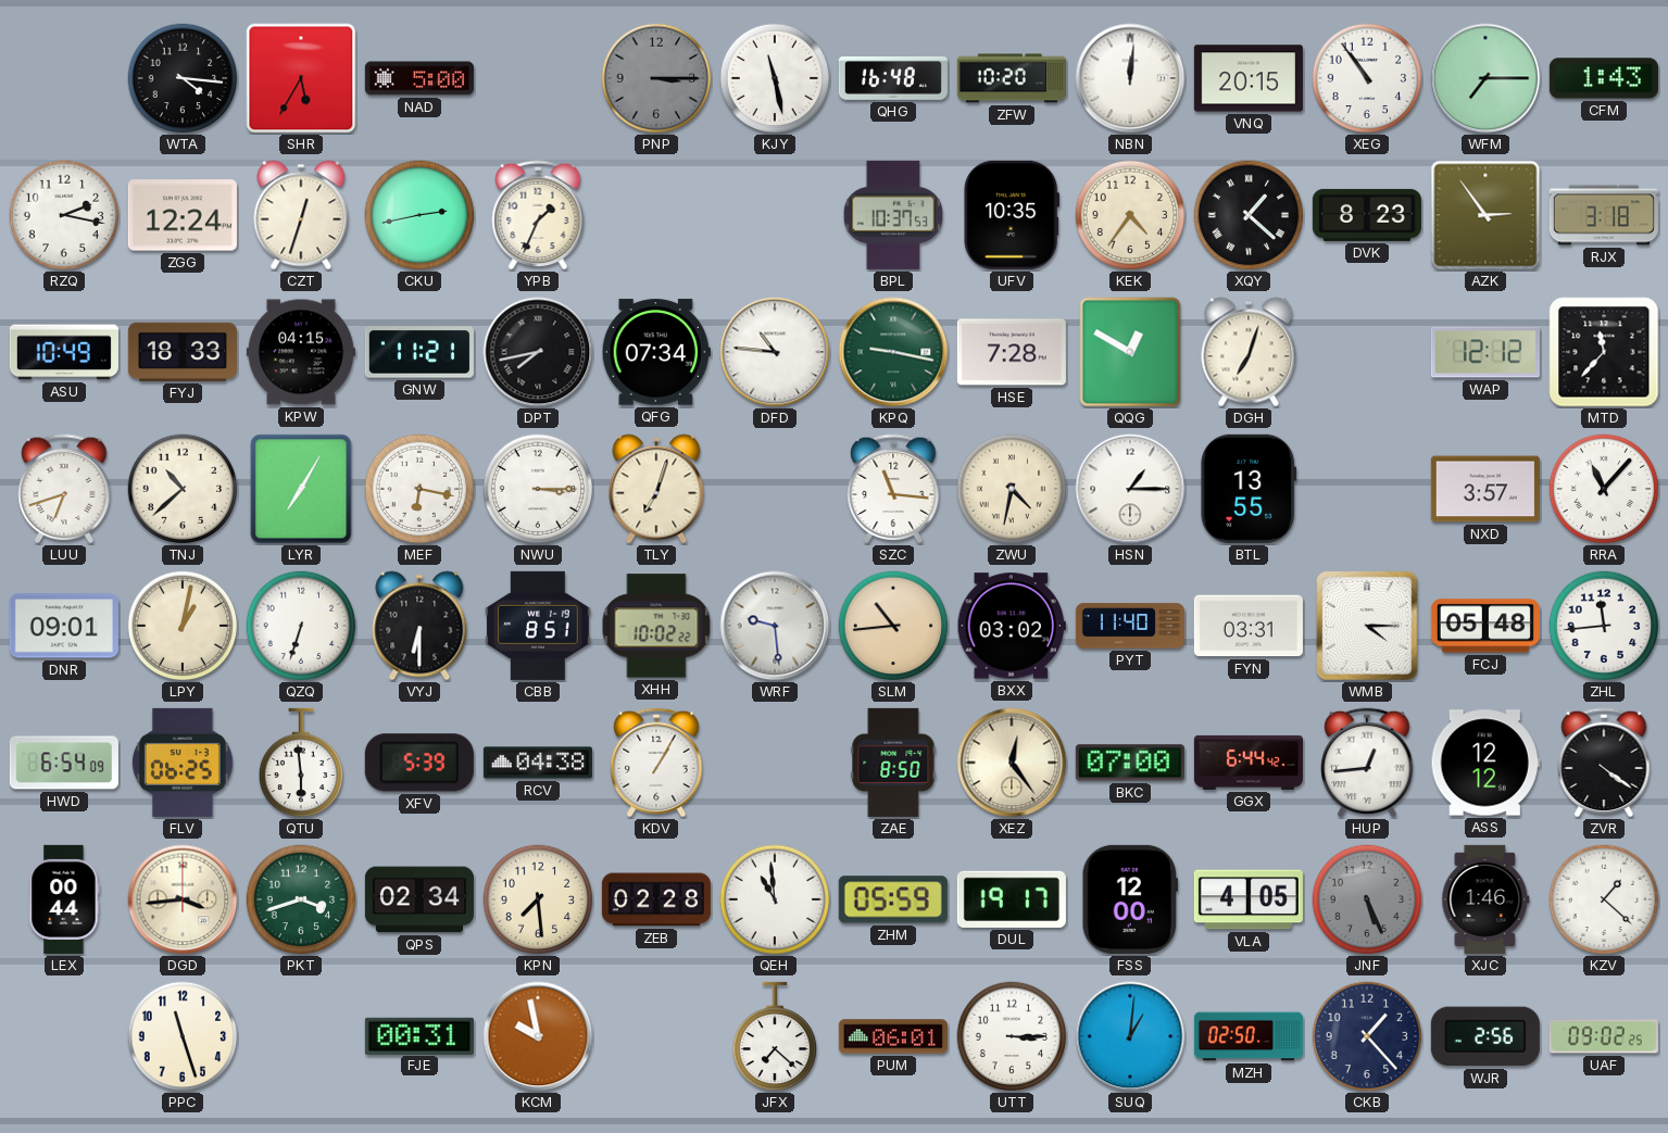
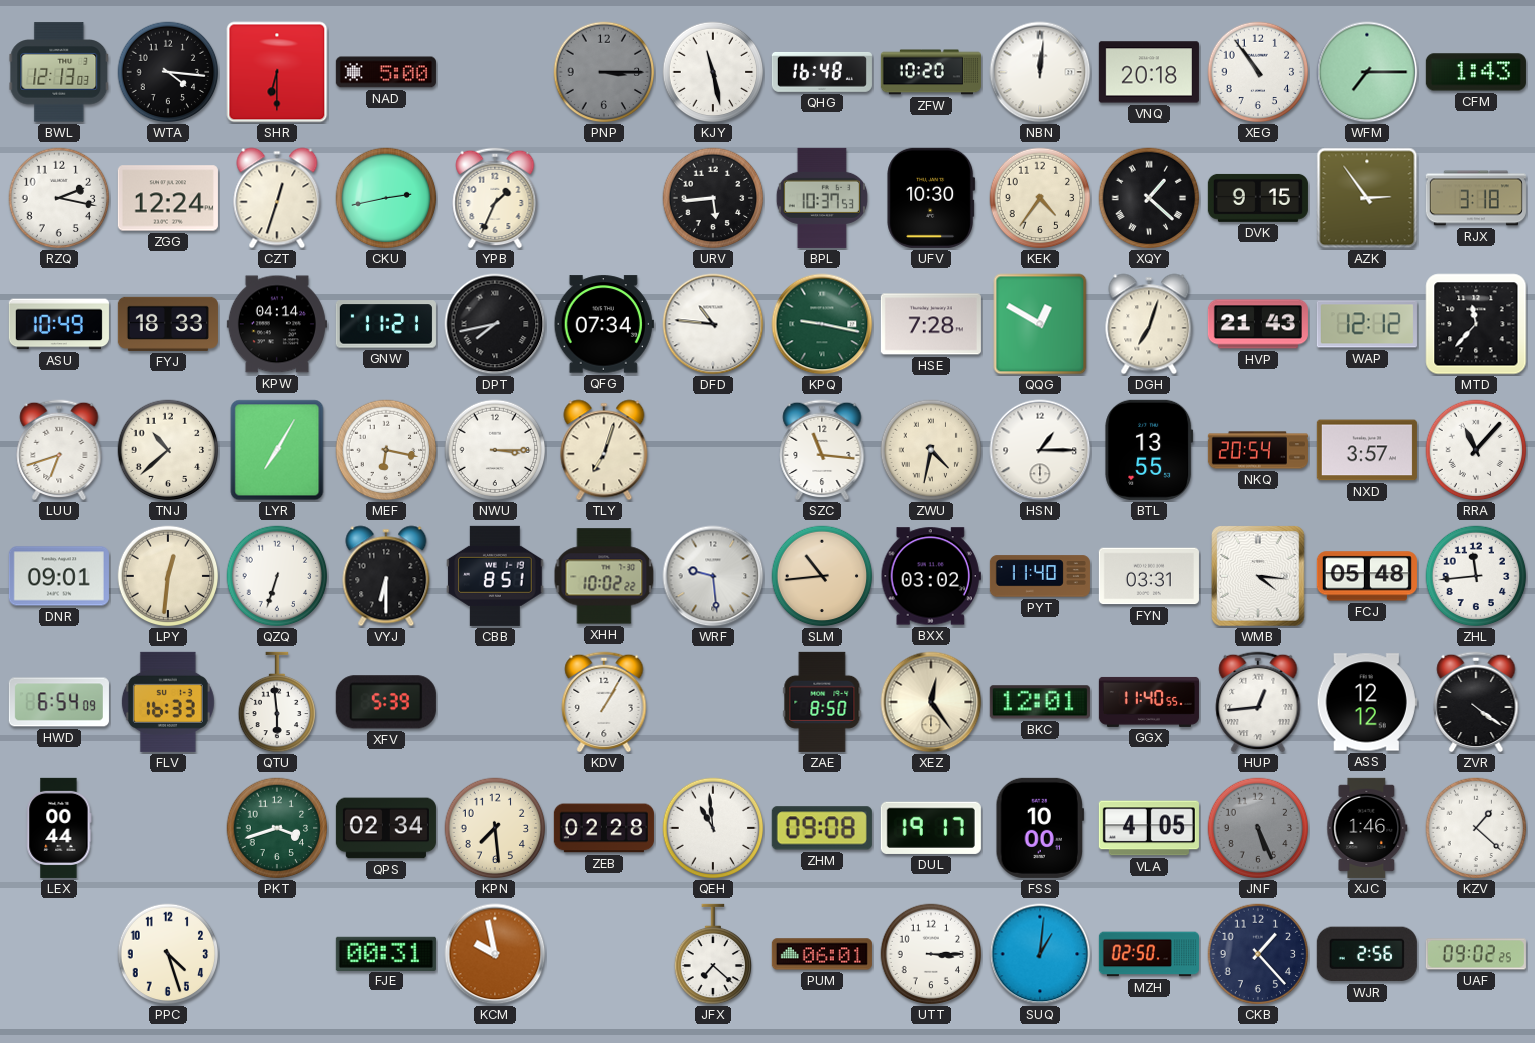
BWL: none -> 12:13
SHR: 5:35 -> 6:30
VNQ: 20:15 -> 20:18
URV: none -> 5:44
UFV: 10:35 -> 10:30
DVK: 8:23 -> 9:15
KPW: 04:15 -> 04:14
HVP: none -> 21:43
NKQ: none -> 20:54
LPY: 1:02 -> 12:31
WMB: 4:15 -> 4:16
FLV: 06:25 -> 16:33
RCV: 04:38 -> none
BKC: 07:00 -> 12:01
GGX: 6:44 -> 11:40
DGD: 3:44 -> none
ZHM: 05:59 -> 09:08
FSS: 12:00 -> 10:00
PPC: 11:27 -> 4:27
